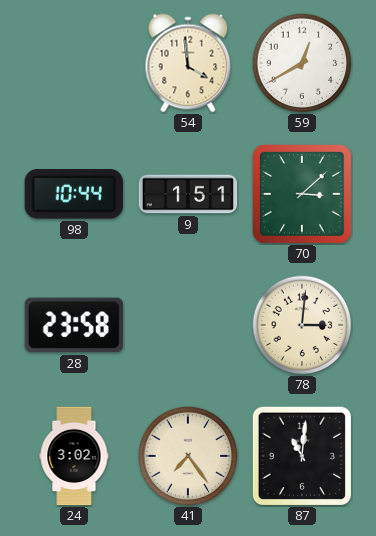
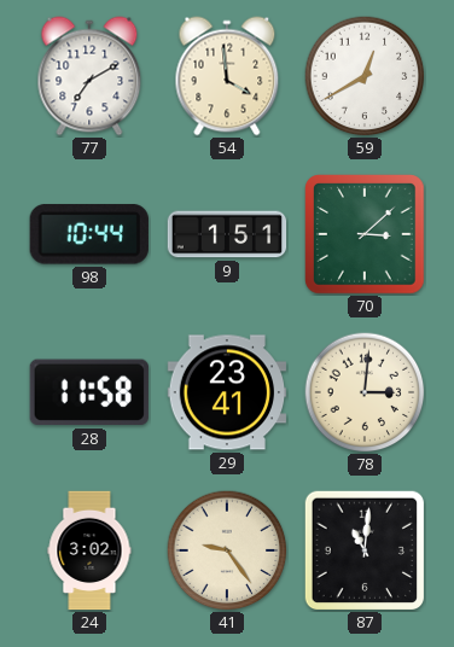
77: none -> 7:10
28: 23:58 -> 11:58
29: none -> 23:41
41: 7:24 -> 9:24
